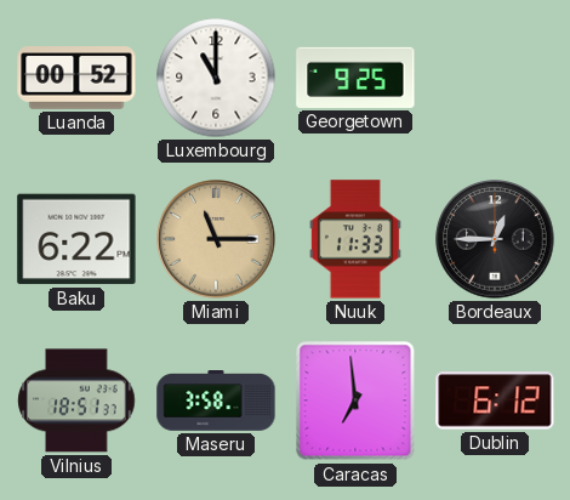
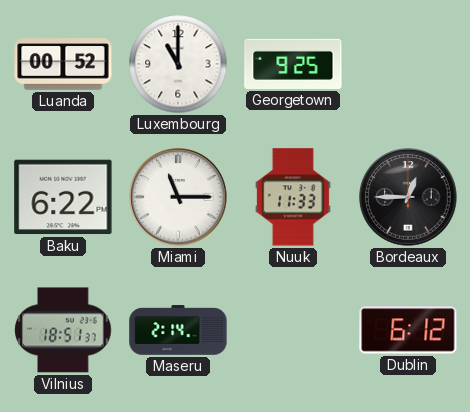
Miami dial: champagne -> white
Maseru: 3:58 -> 2:14
Caracas: 6:59 -> none
